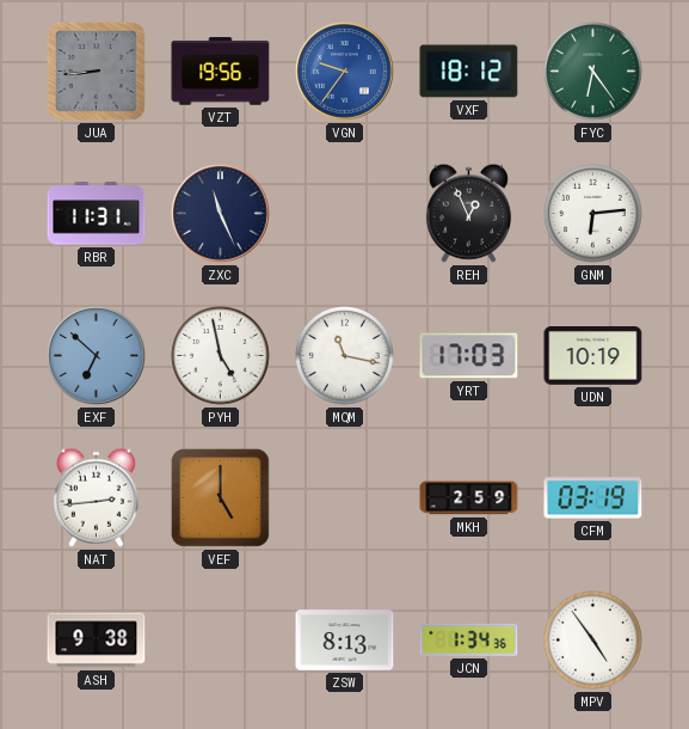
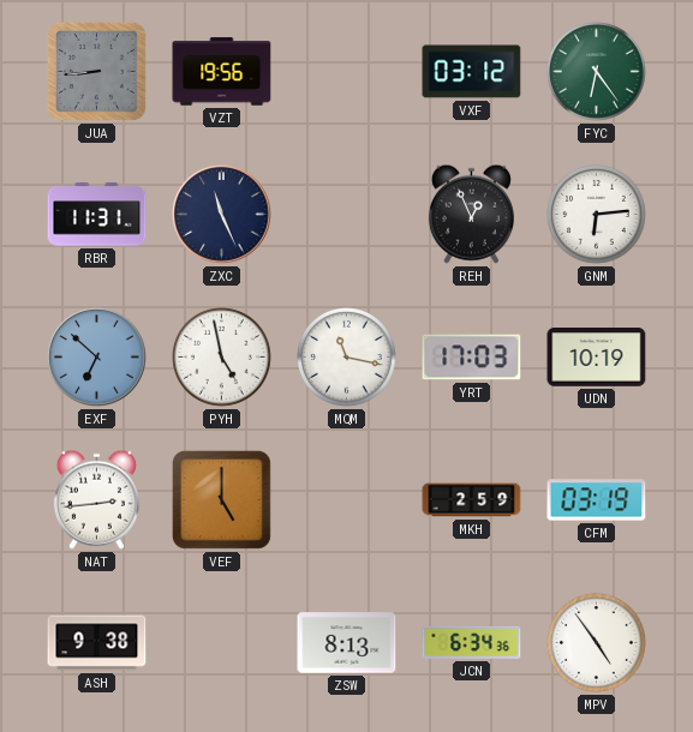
VGN: 9:36 -> none
VXF: 18:12 -> 03:12
JCN: 1:34 -> 6:34
